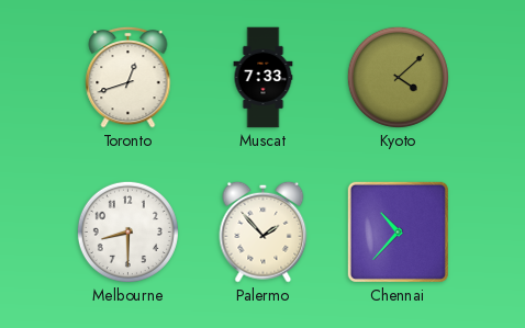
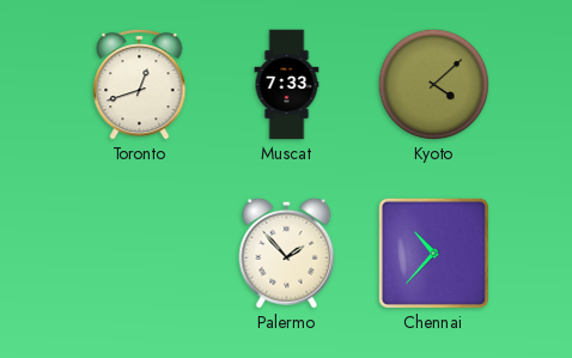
Melbourne: 8:30 -> none
